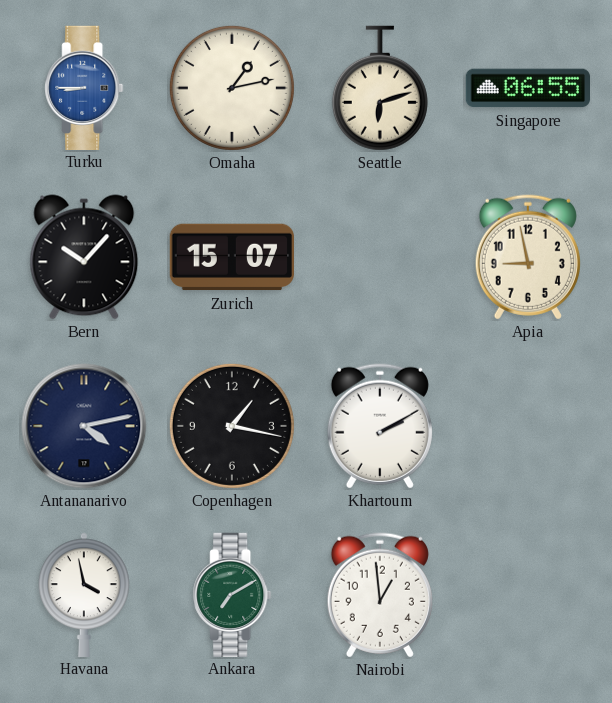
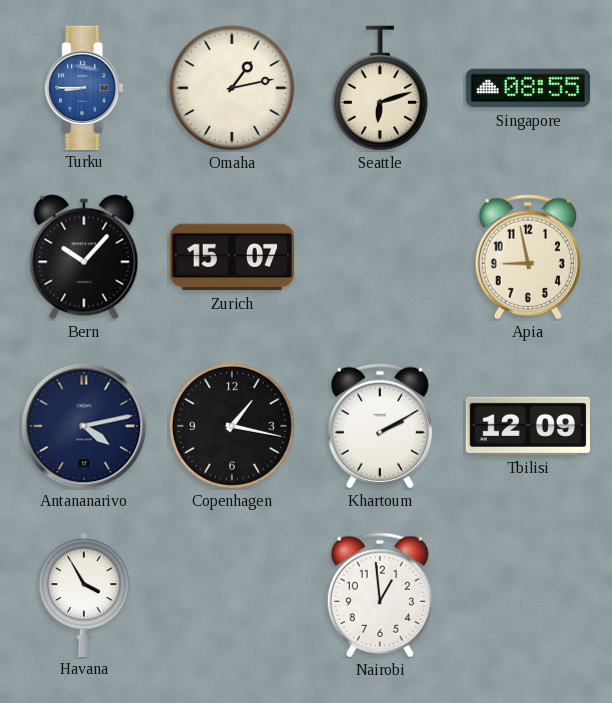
Singapore: 06:55 -> 08:55
Tbilisi: none -> 12:09
Havana: 3:58 -> 3:55
Ankara: 7:10 -> none
